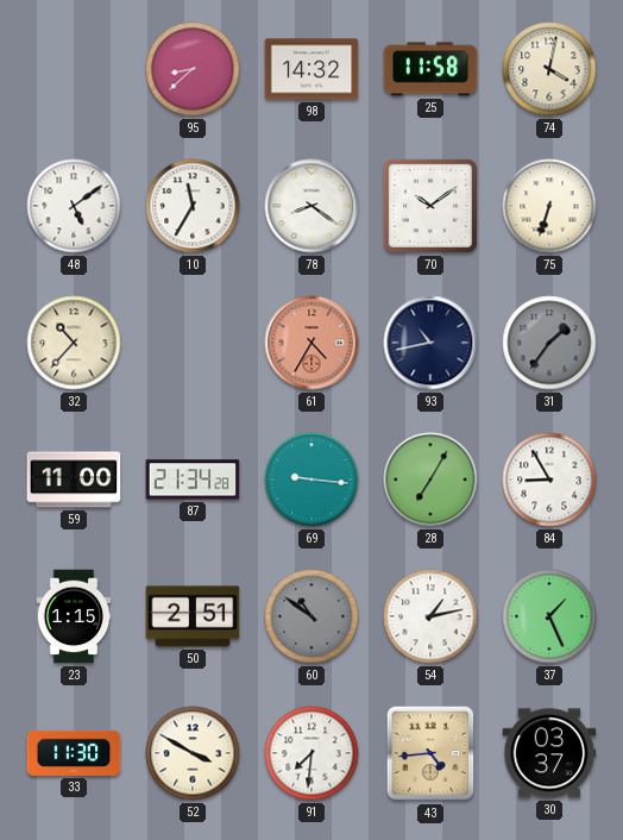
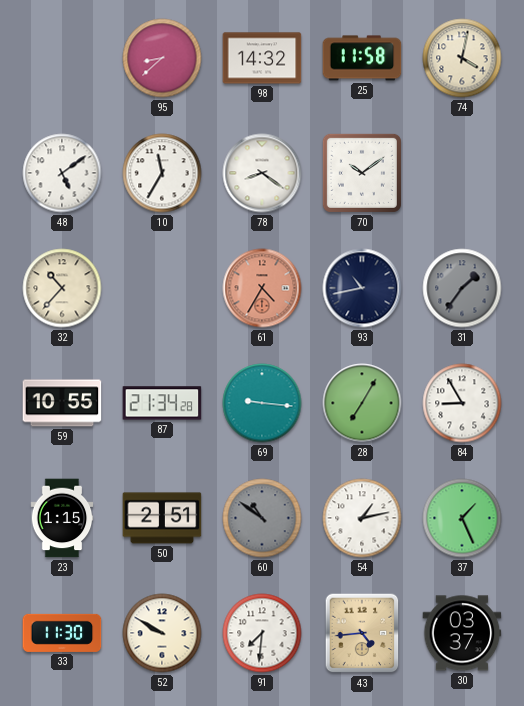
75: 6:33 -> none
59: 11:00 -> 10:55
52: 3:50 -> 9:50
